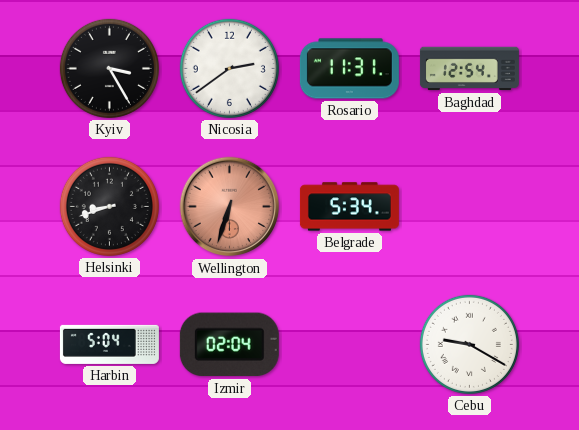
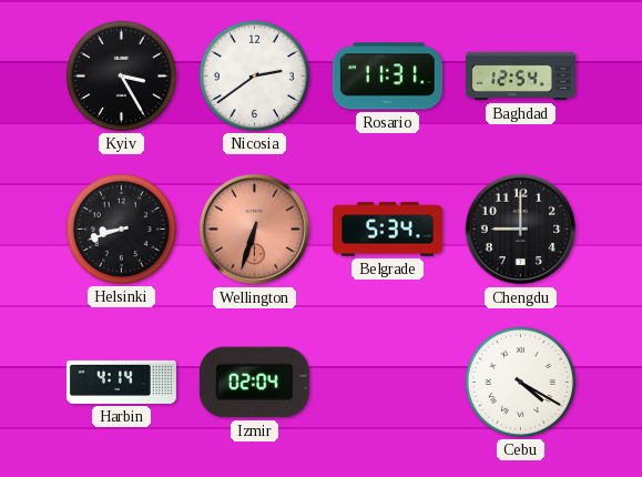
Chengdu: none -> 9:00
Harbin: 5:04 -> 4:14
Cebu: 9:20 -> 4:20
